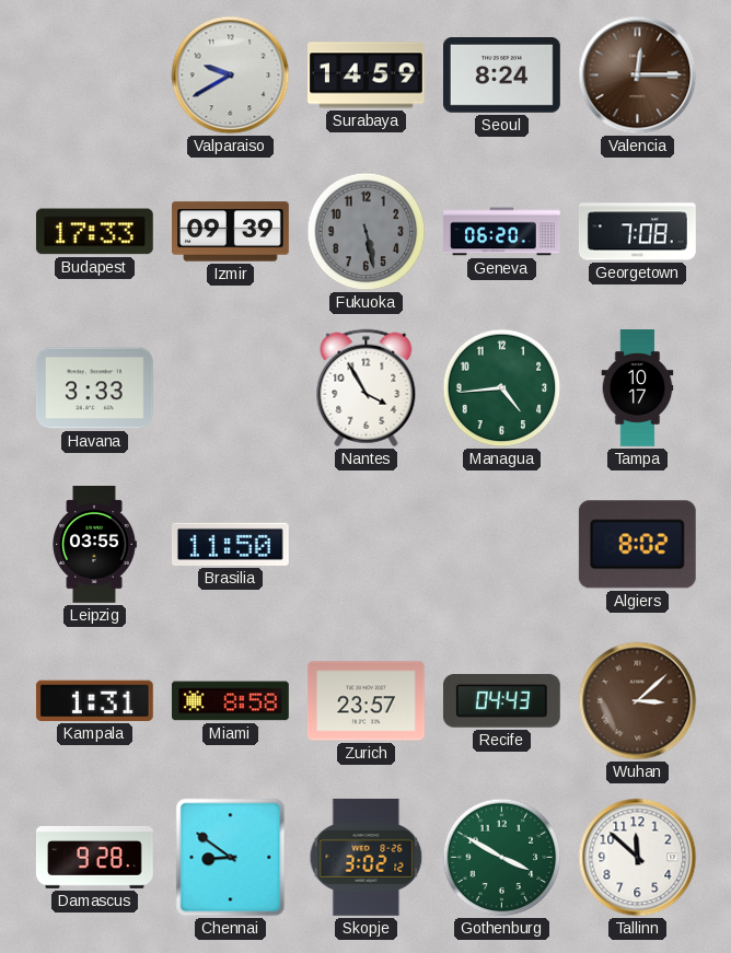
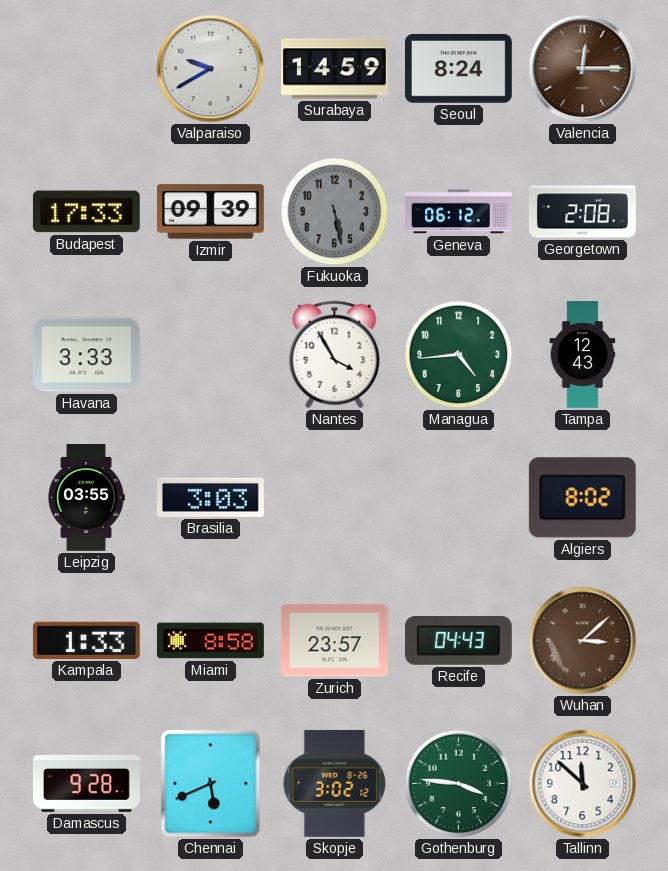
Geneva: 06:20 -> 06:12
Georgetown: 7:08 -> 2:08
Tampa: 10:17 -> 12:43
Brasilia: 11:50 -> 3:03
Kampala: 1:31 -> 1:33
Chennai: 8:51 -> 5:41
Gothenburg: 3:50 -> 3:46
